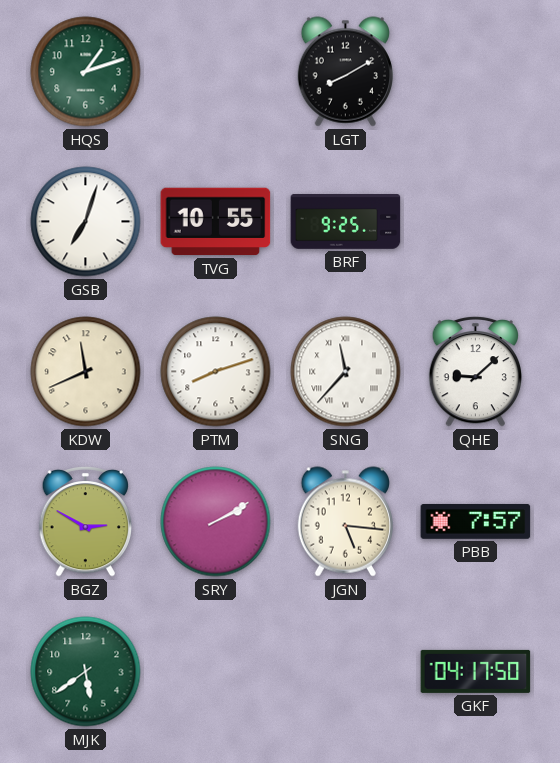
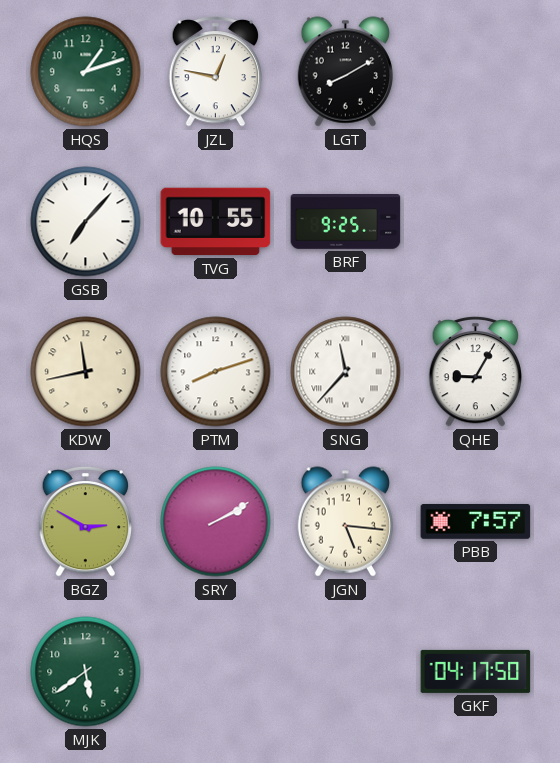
JZL: none -> 12:47
GSB: 7:03 -> 7:07
KDW: 11:41 -> 11:43
QHE: 9:08 -> 9:05
